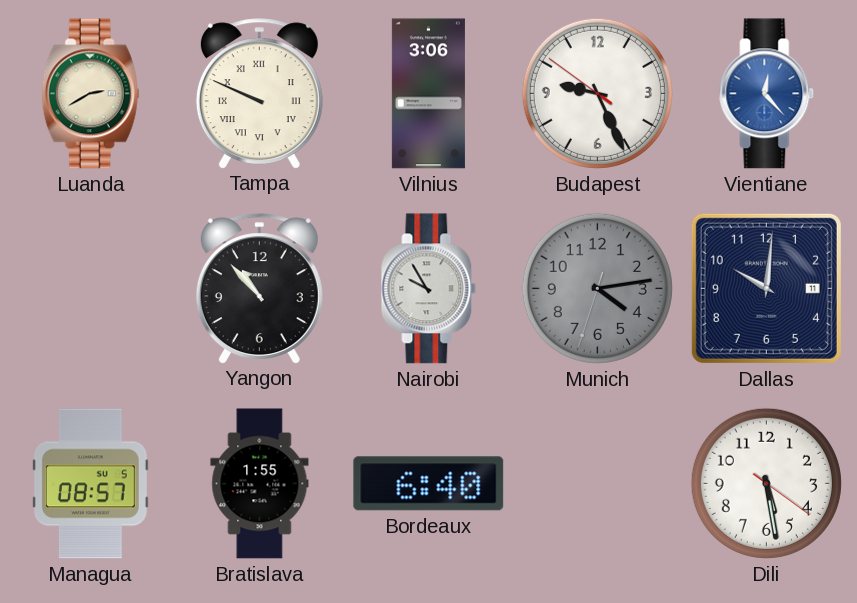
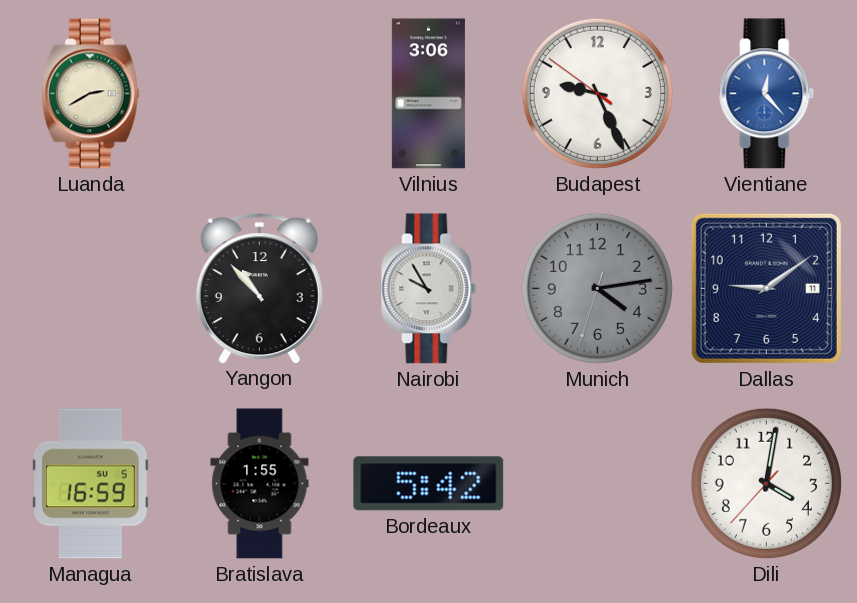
Tampa: 9:49 -> none
Dallas: 10:01 -> 9:09
Managua: 08:57 -> 16:59
Bordeaux: 6:40 -> 5:42
Dili: 5:28 -> 4:01
